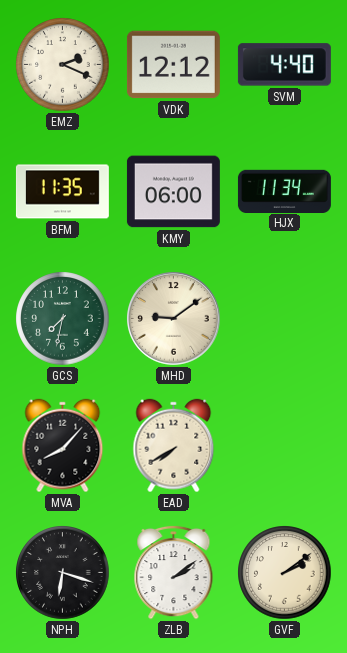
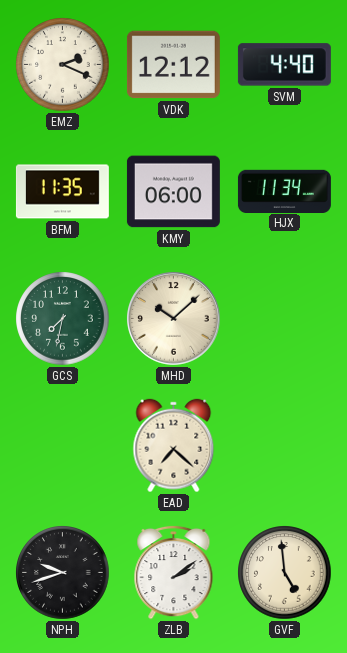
MHD: 9:09 -> 10:08
MVA: 8:07 -> none
EAD: 7:40 -> 7:22
NPH: 6:18 -> 9:42
GVF: 2:09 -> 4:59
